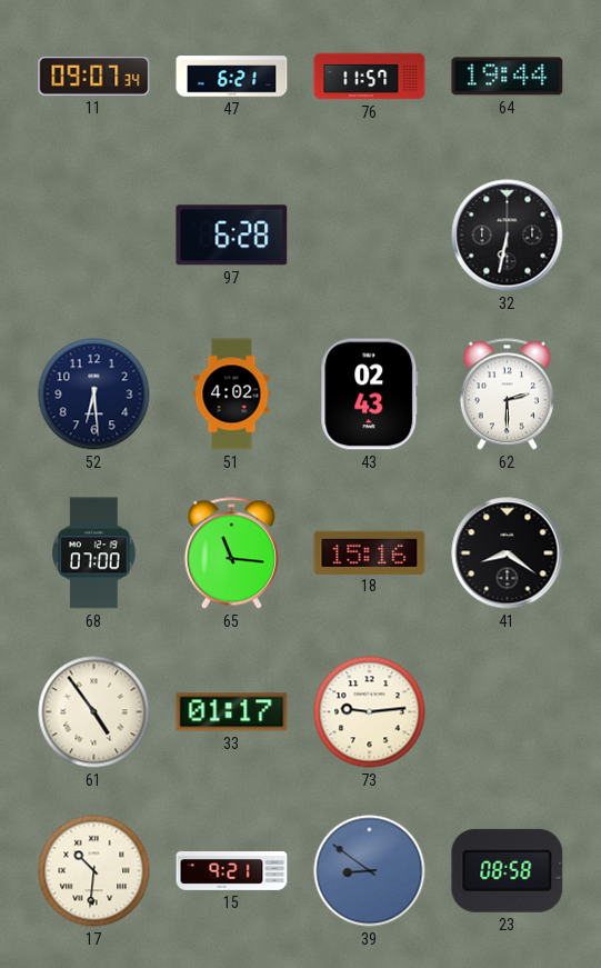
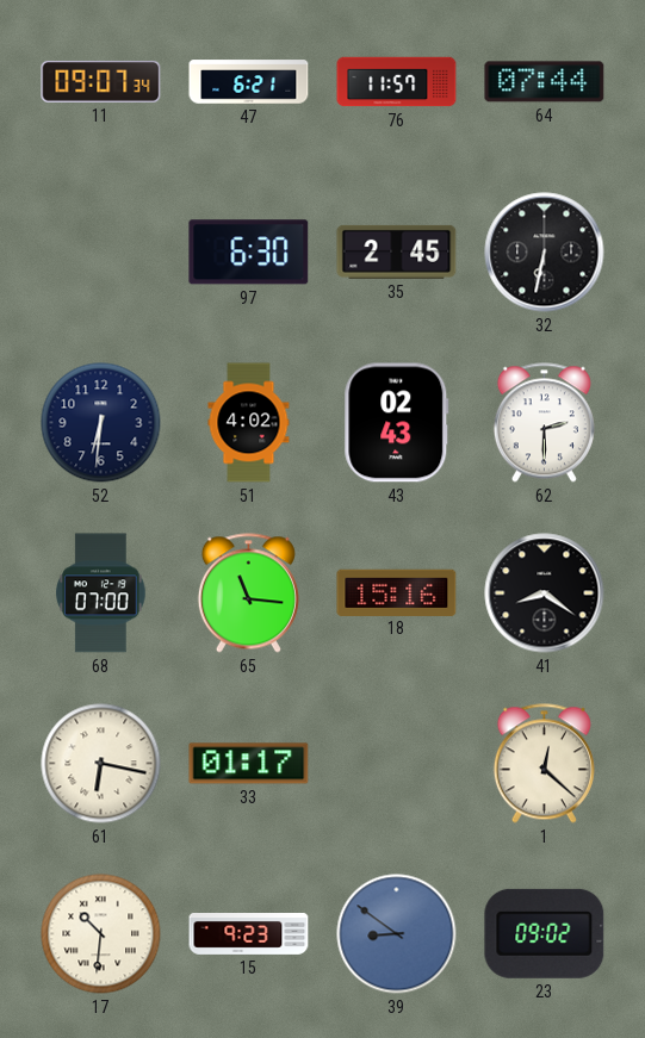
64: 19:44 -> 07:44
97: 6:28 -> 6:30
35: none -> 2:45
52: 6:29 -> 6:31
61: 4:54 -> 6:17
73: 9:14 -> none
1: none -> 12:22
15: 9:21 -> 9:23
23: 08:58 -> 09:02
